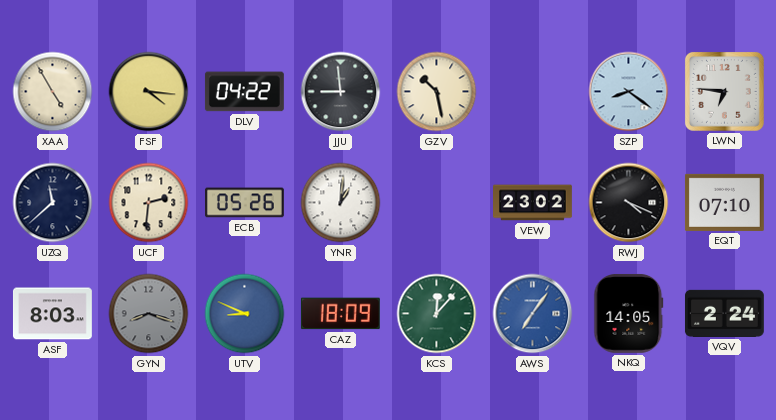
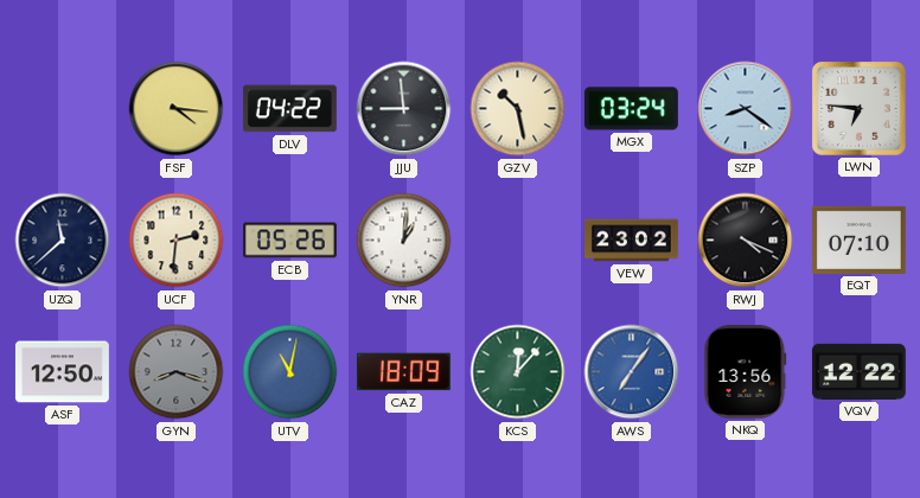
XAA: 4:55 -> none
MGX: none -> 03:24
ASF: 8:03 -> 12:50
UTV: 8:49 -> 11:02
NKQ: 14:05 -> 13:56
VQV: 2:24 -> 12:22
